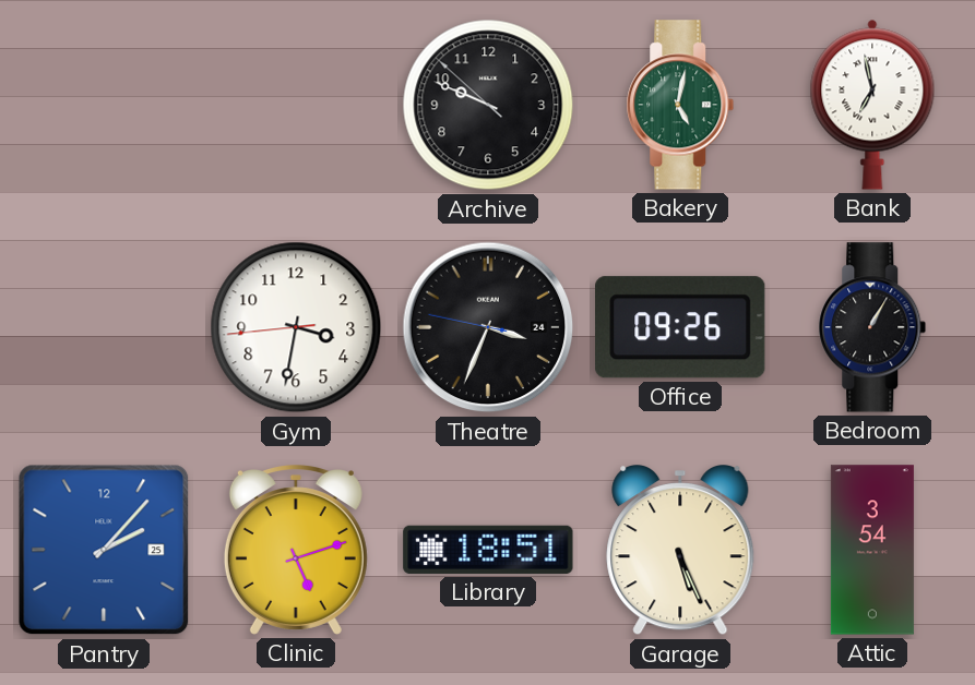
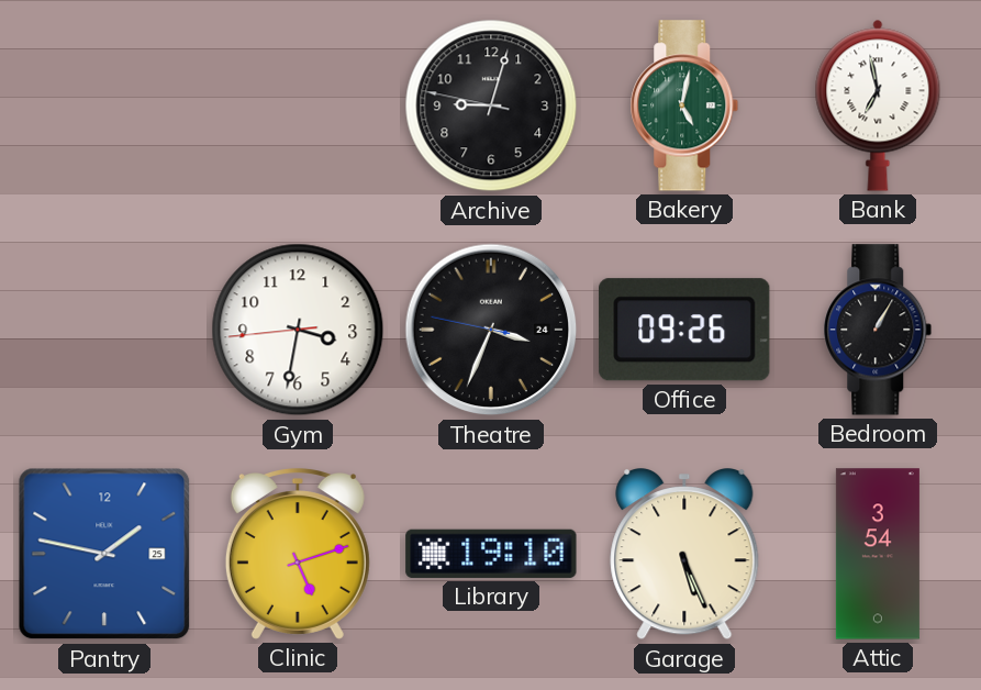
Archive: 9:48 -> 9:02
Pantry: 2:07 -> 1:47
Library: 18:51 -> 19:10
